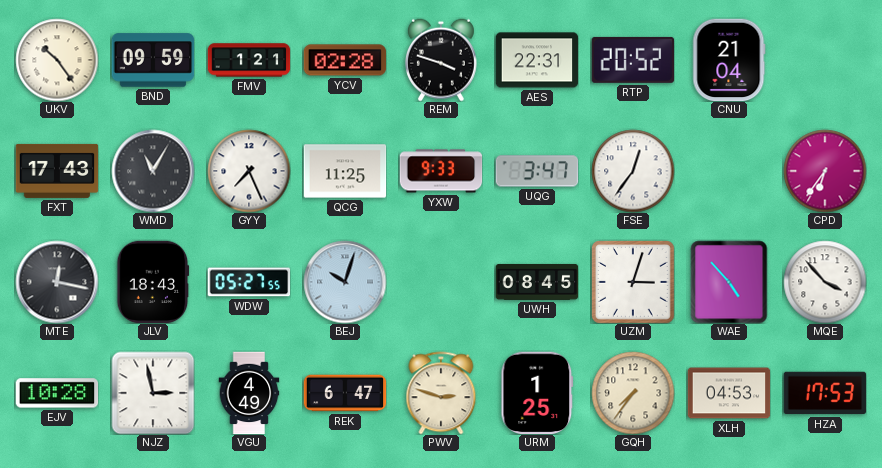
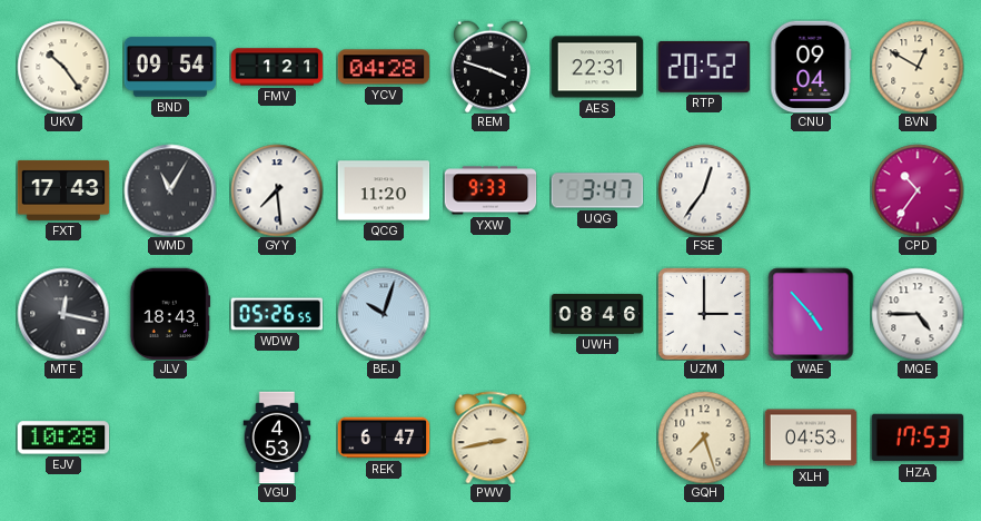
BND: 09:59 -> 09:54
YCV: 02:28 -> 04:28
CNU: 21:04 -> 09:04
BVN: none -> 12:50
GYY: 7:26 -> 7:29
QCG: 11:25 -> 11:20
CPD: 6:36 -> 10:36
WDW: 05:27 -> 05:26
UWH: 08:45 -> 08:46
UZM: 3:03 -> 3:00
MQE: 3:53 -> 4:45
NJZ: 2:58 -> none
VGU: 4:49 -> 4:53
PWV: 2:48 -> 2:43
URM: 1:25 -> none
GQH: 7:36 -> 7:27
